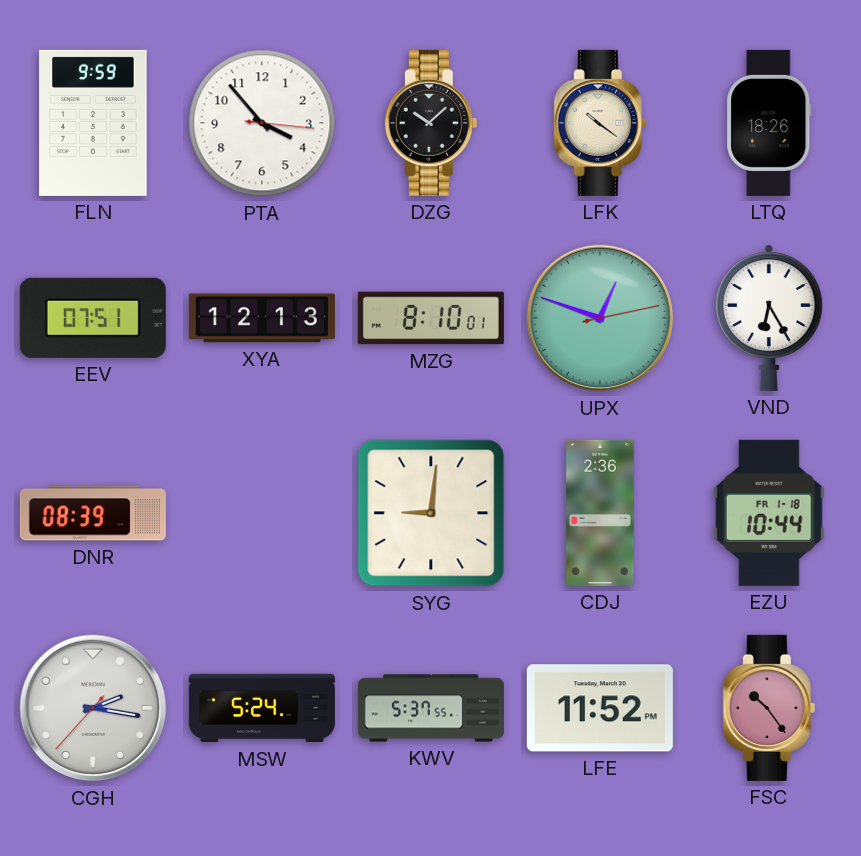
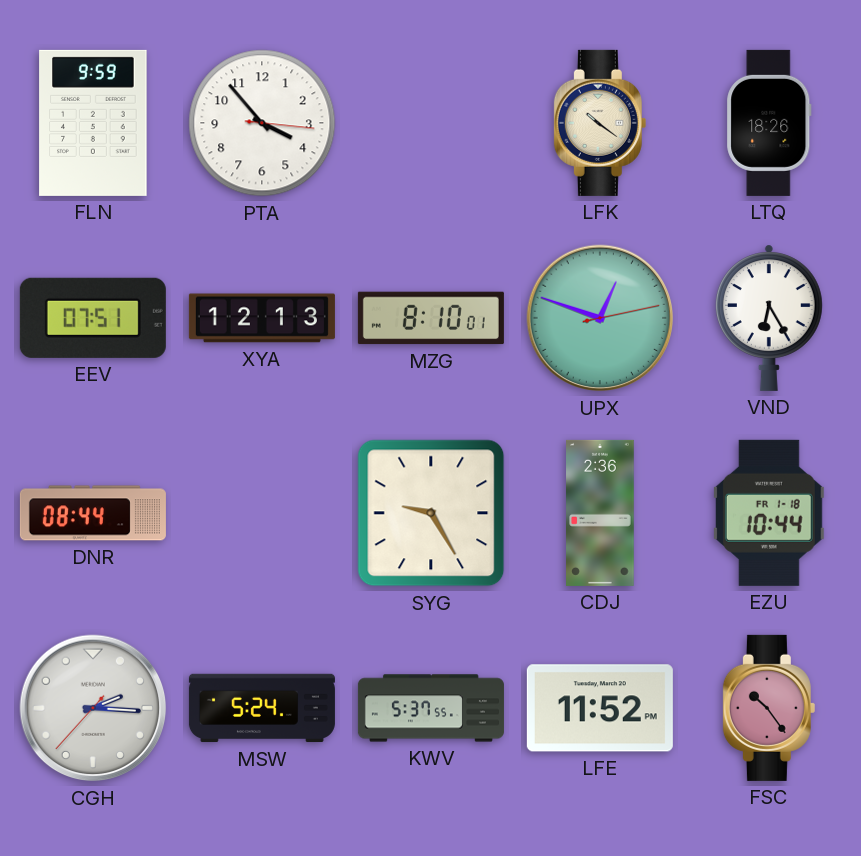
DZG: 10:08 -> none
DNR: 08:39 -> 08:44
SYG: 9:01 -> 9:25
CGH: 2:16 -> 2:15
